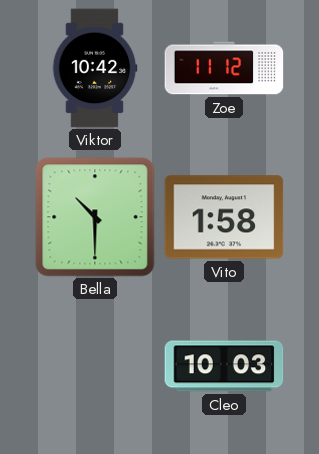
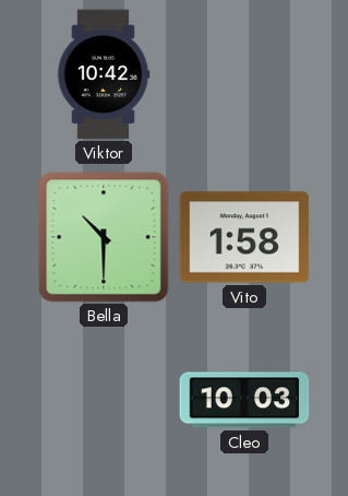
Zoe: 11:12 -> none
